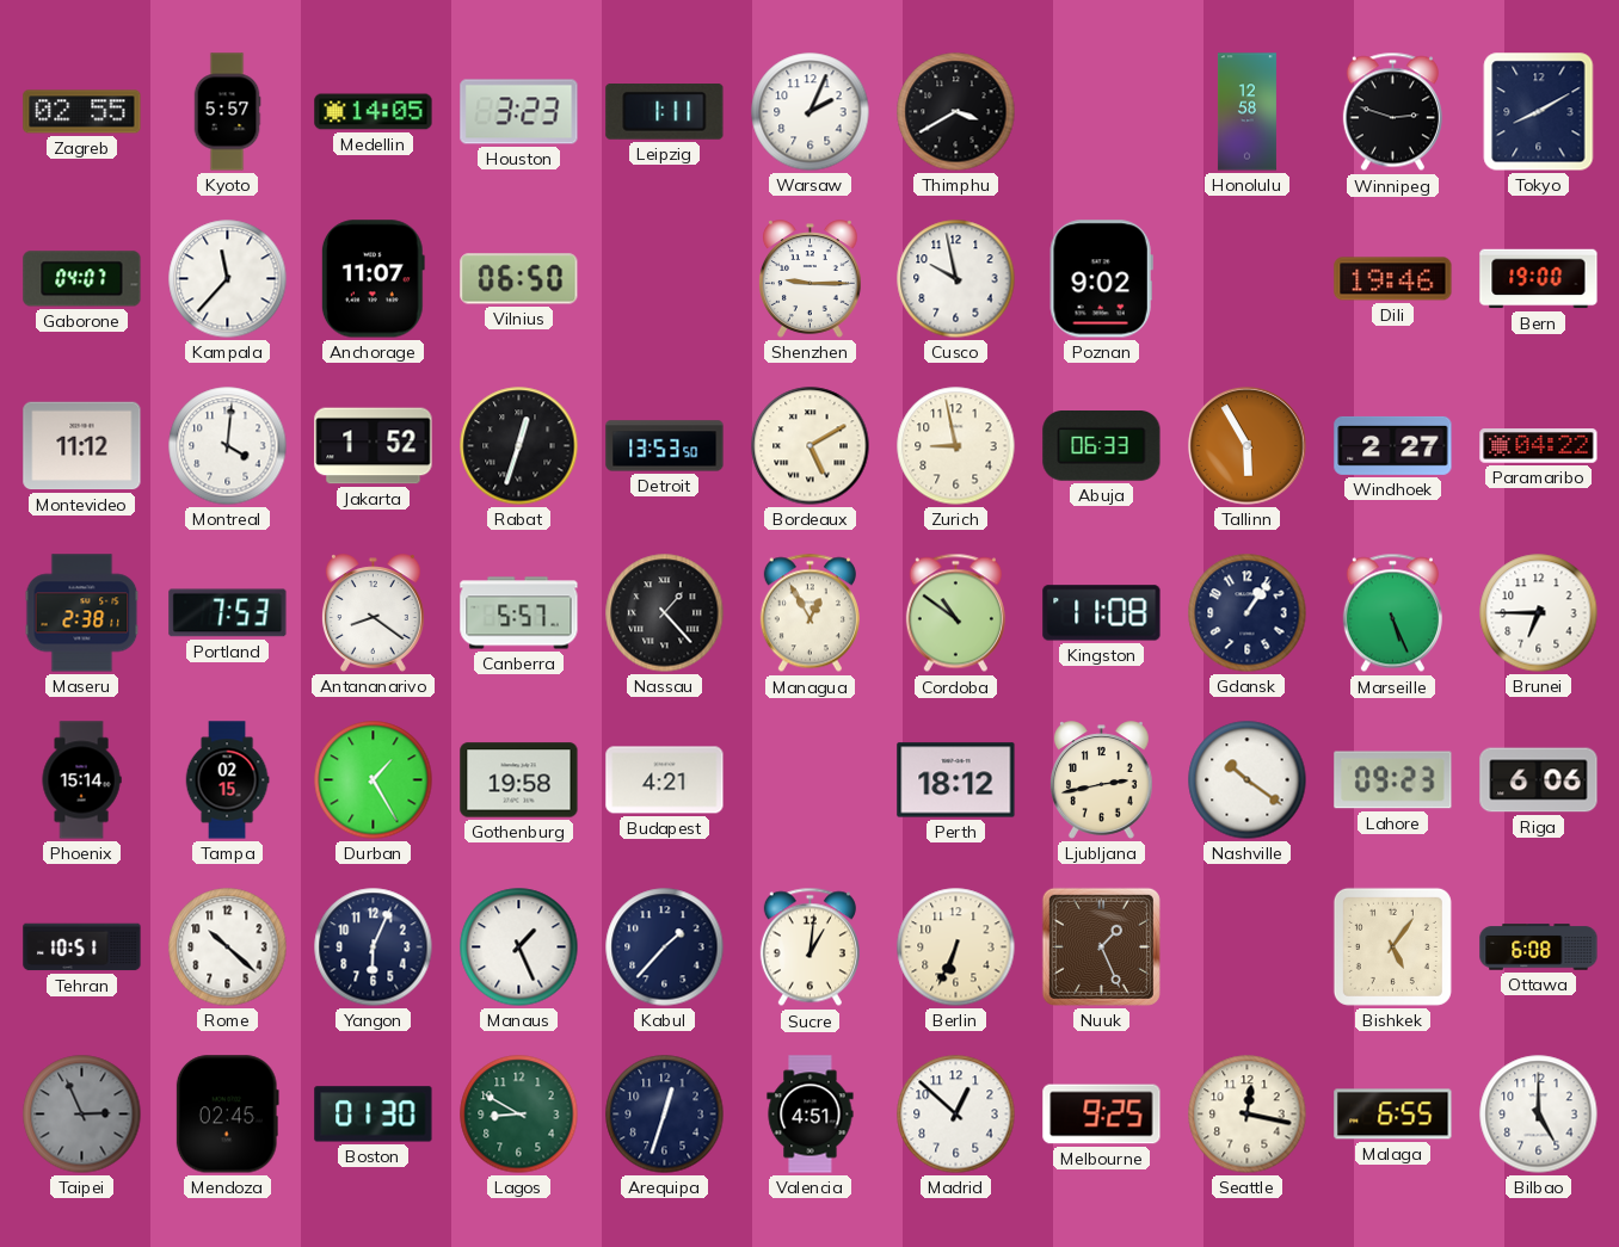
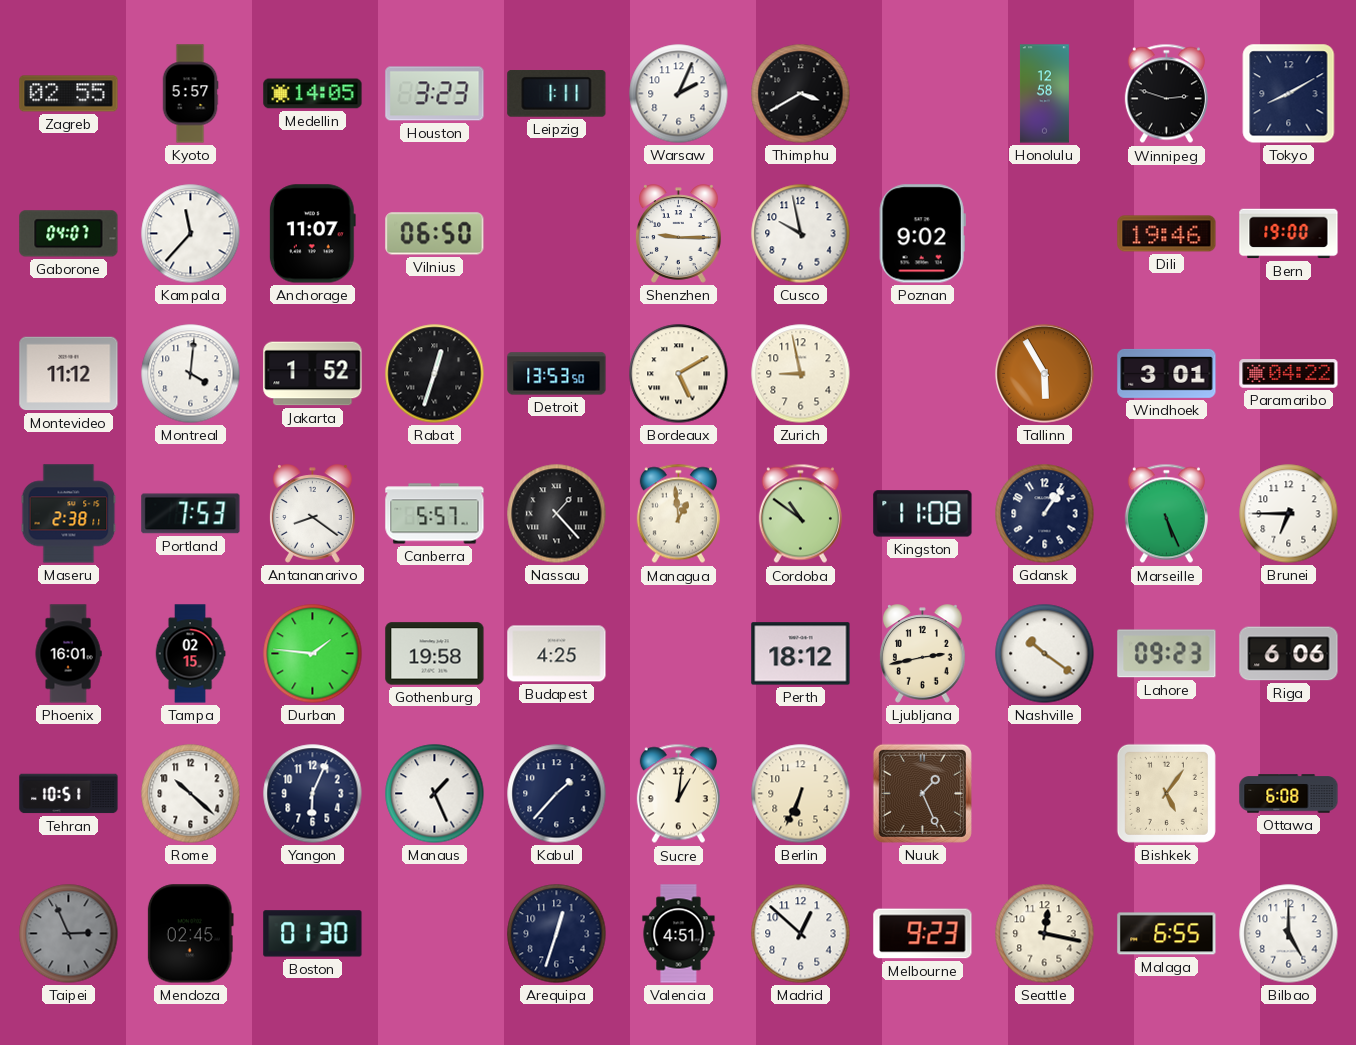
Abuja: 06:33 -> none
Windhoek: 2:27 -> 3:01
Managua: 12:55 -> 12:59
Phoenix: 15:14 -> 16:01
Durban: 1:25 -> 1:46
Budapest: 4:21 -> 4:25
Lagos: 8:50 -> none
Melbourne: 9:25 -> 9:23
